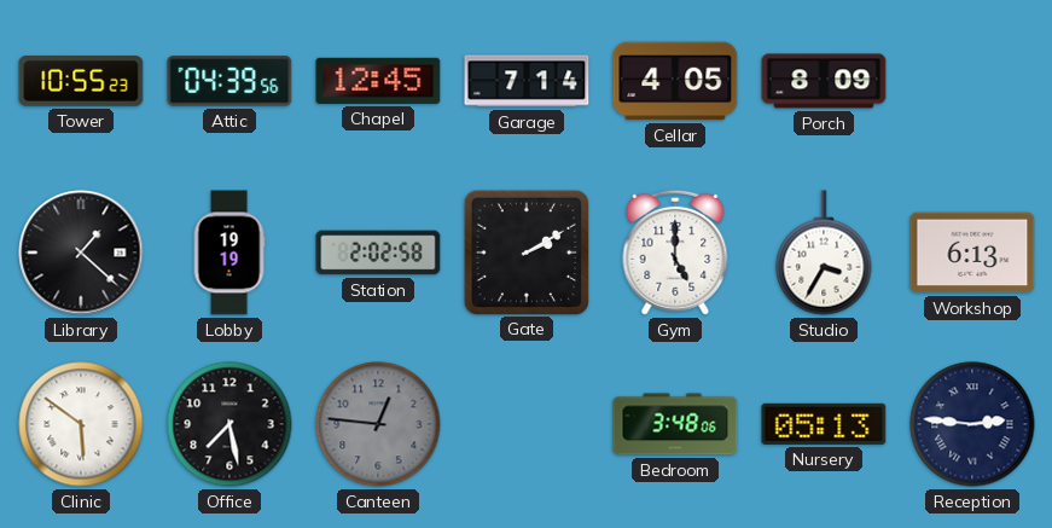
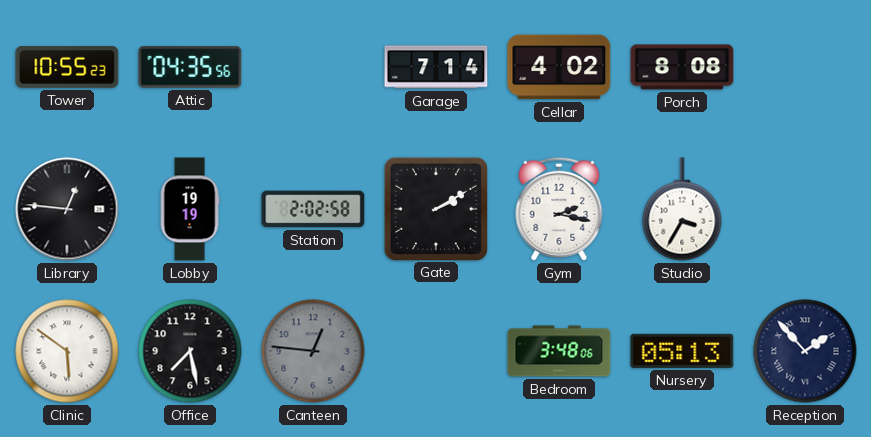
Attic: 04:39 -> 04:35
Chapel: 12:45 -> none
Cellar: 4:05 -> 4:02
Porch: 8:09 -> 8:08
Library: 1:22 -> 12:46
Gym: 5:00 -> 2:17
Workshop: 6:13 -> none
Reception: 2:46 -> 1:53
